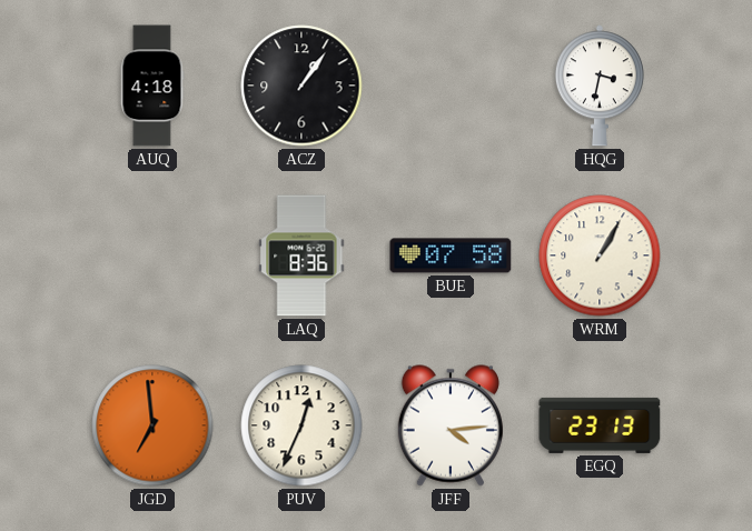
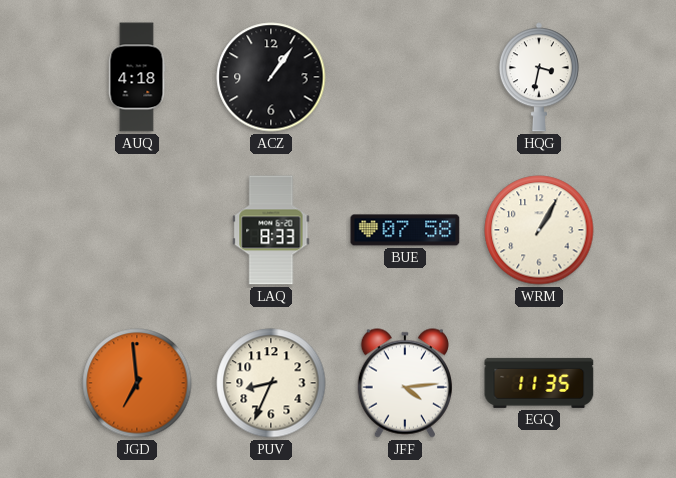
LAQ: 8:36 -> 8:33
PUV: 12:34 -> 8:34
EGQ: 23:13 -> 11:35
